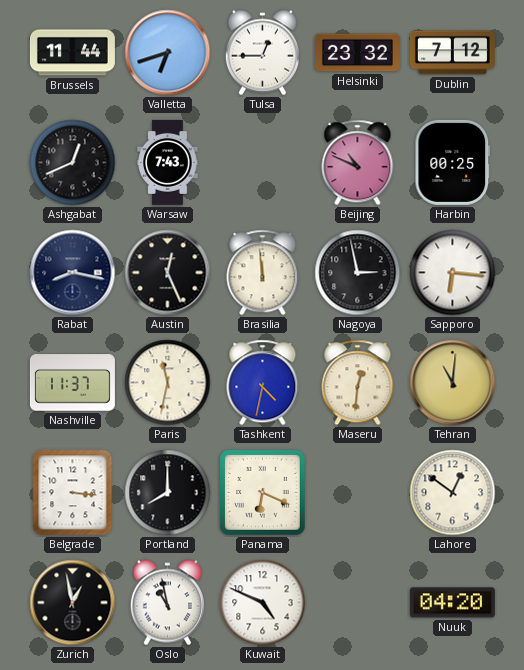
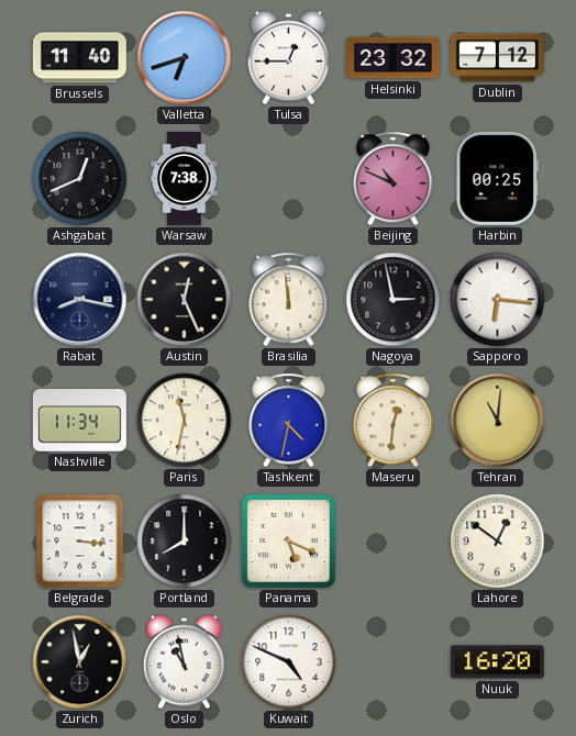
Brussels: 11:44 -> 11:40
Warsaw: 7:43 -> 7:38
Nashville: 11:37 -> 11:34
Panama: 6:19 -> 5:19
Nuuk: 04:20 -> 16:20
